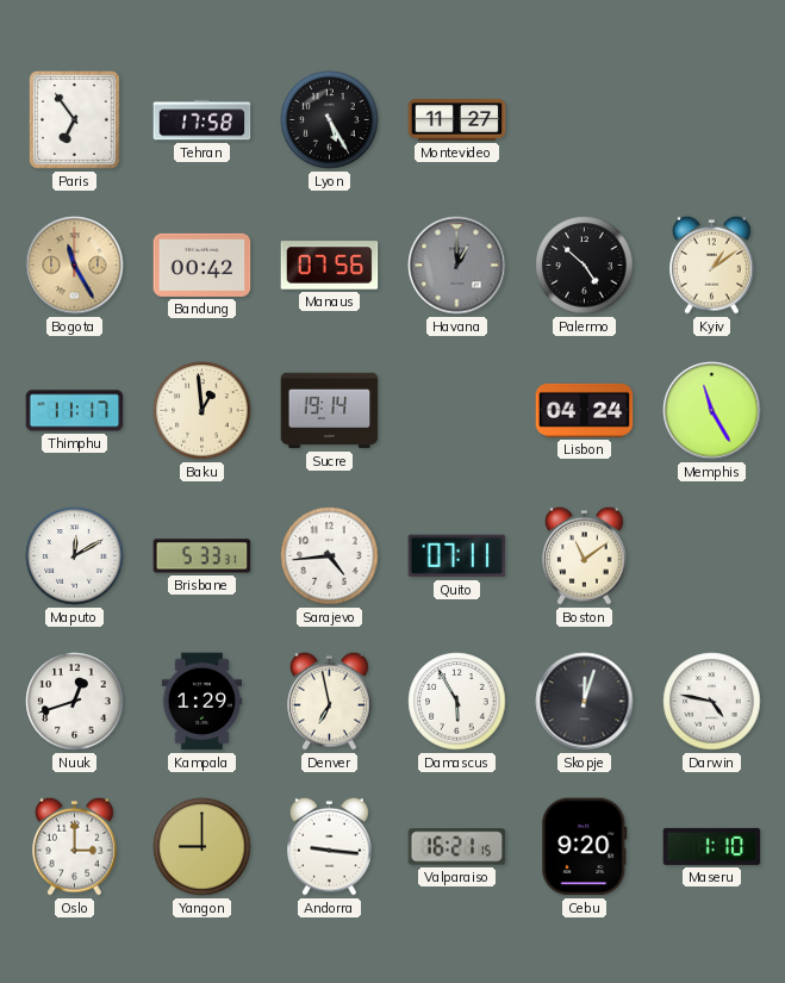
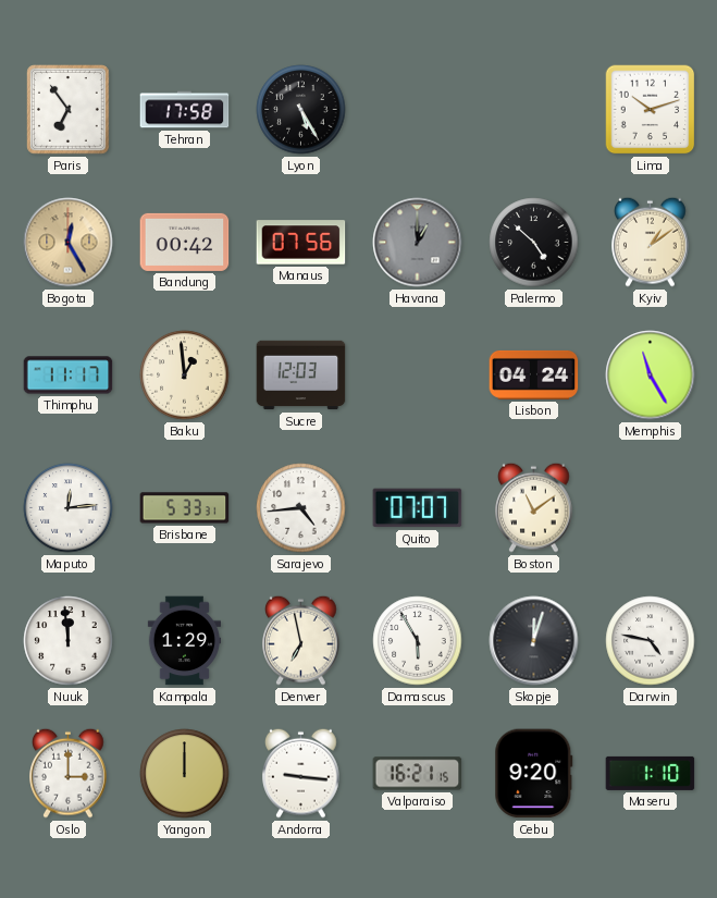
Montevideo: 11:27 -> none
Lima: none -> 10:12
Bogota: 11:25 -> 12:25
Sucre: 19:14 -> 12:03
Maputo: 12:10 -> 12:14
Quito: 07:11 -> 07:07
Nuuk: 12:42 -> 11:59
Yangon: 9:00 -> 12:00
